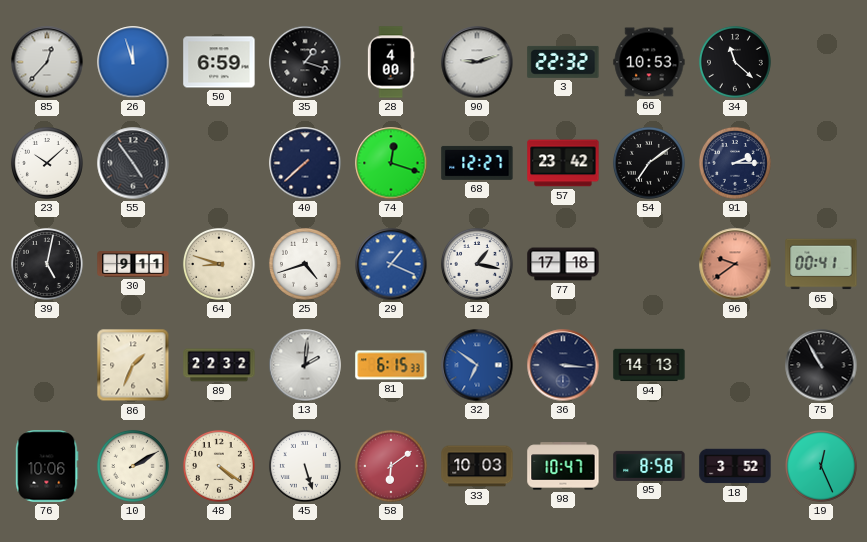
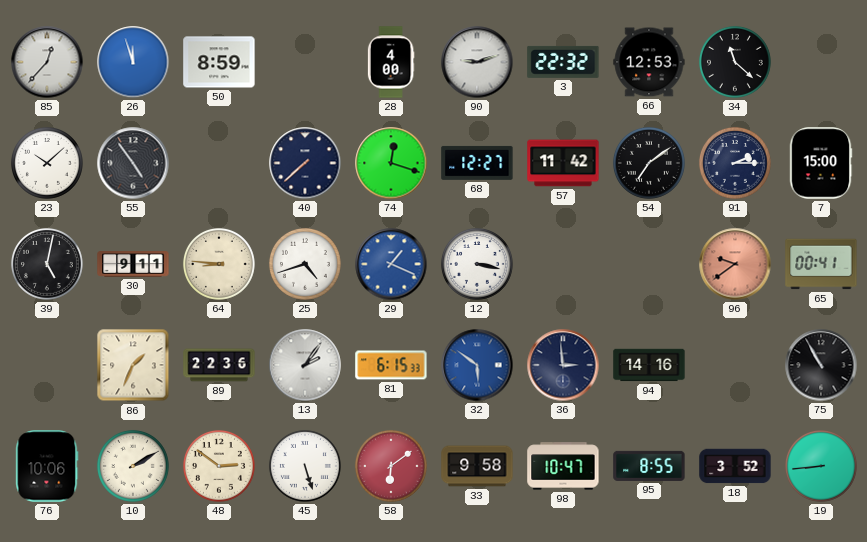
50: 6:59 -> 8:59
35: 1:18 -> none
66: 10:53 -> 12:53
57: 23:42 -> 11:42
7: none -> 15:00
64: 8:48 -> 8:46
12: 1:17 -> 3:17
77: 17:18 -> none
89: 22:32 -> 22:36
13: 2:01 -> 2:06
32: 6:51 -> 5:51
36: 3:16 -> 2:59
94: 14:13 -> 14:16
48: 4:21 -> 2:51
33: 10:03 -> 9:58
95: 8:58 -> 8:55
19: 12:26 -> 8:44
